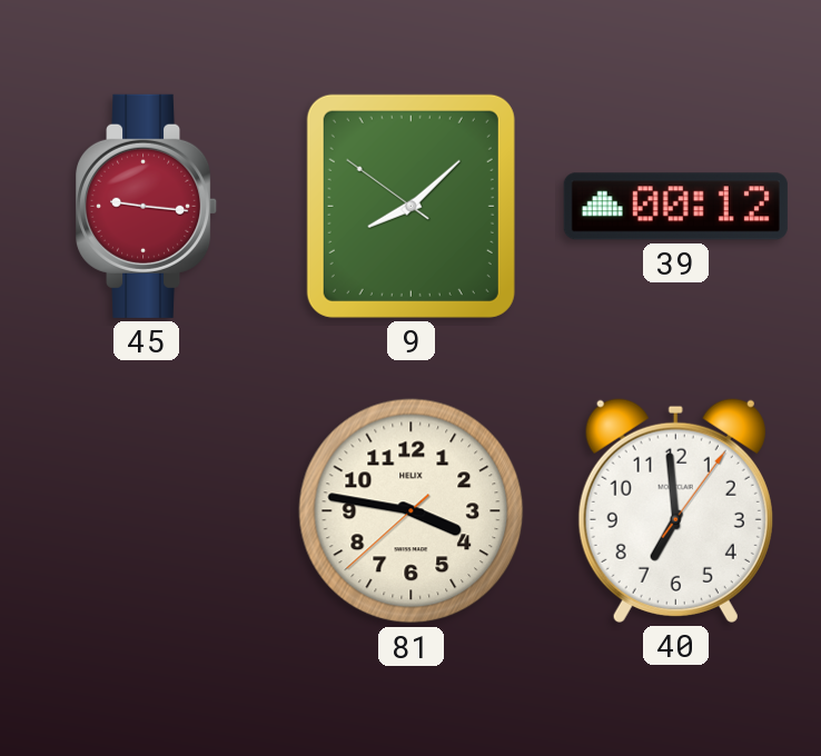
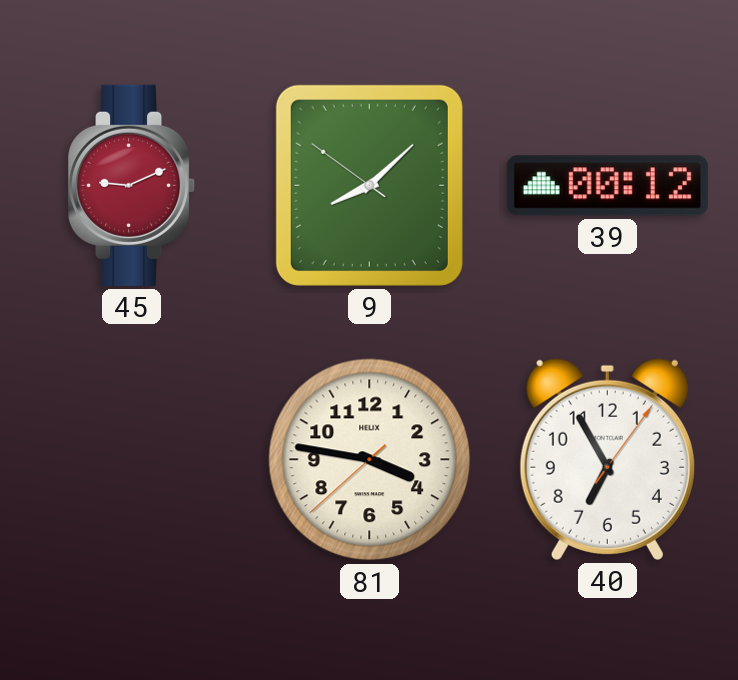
45: 9:16 -> 9:11
40: 6:59 -> 6:55
